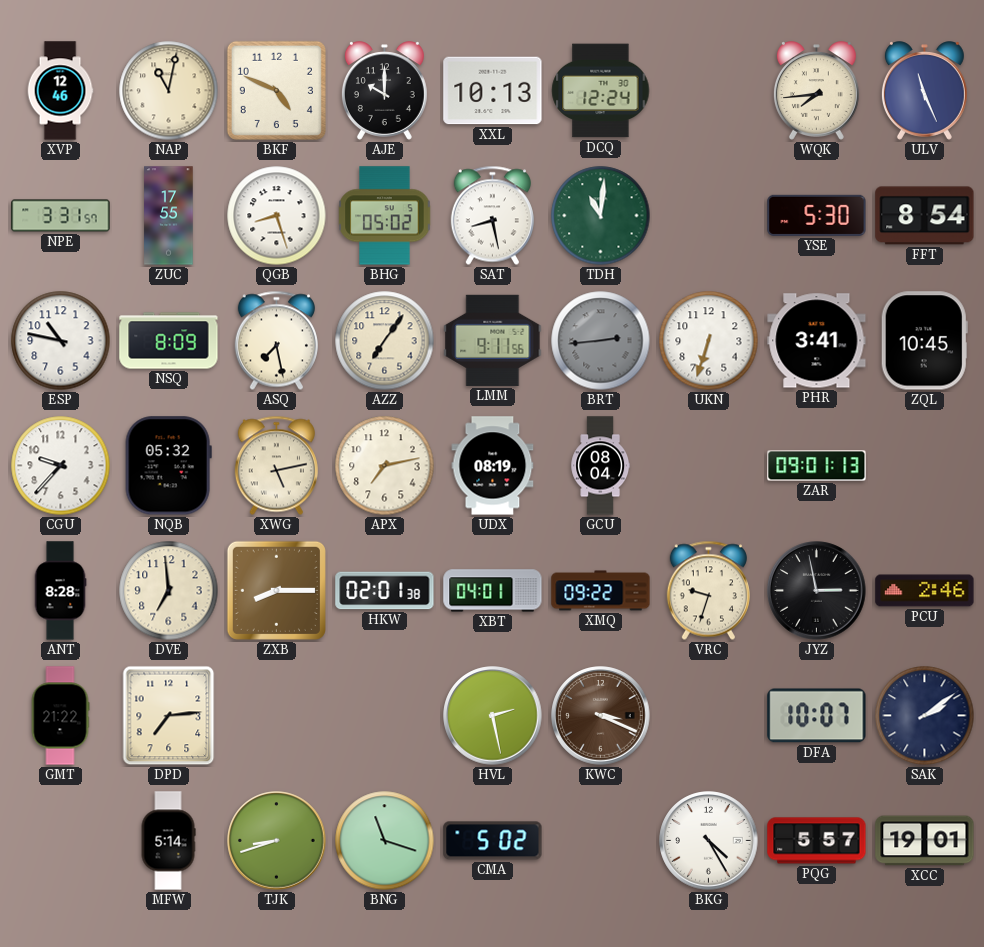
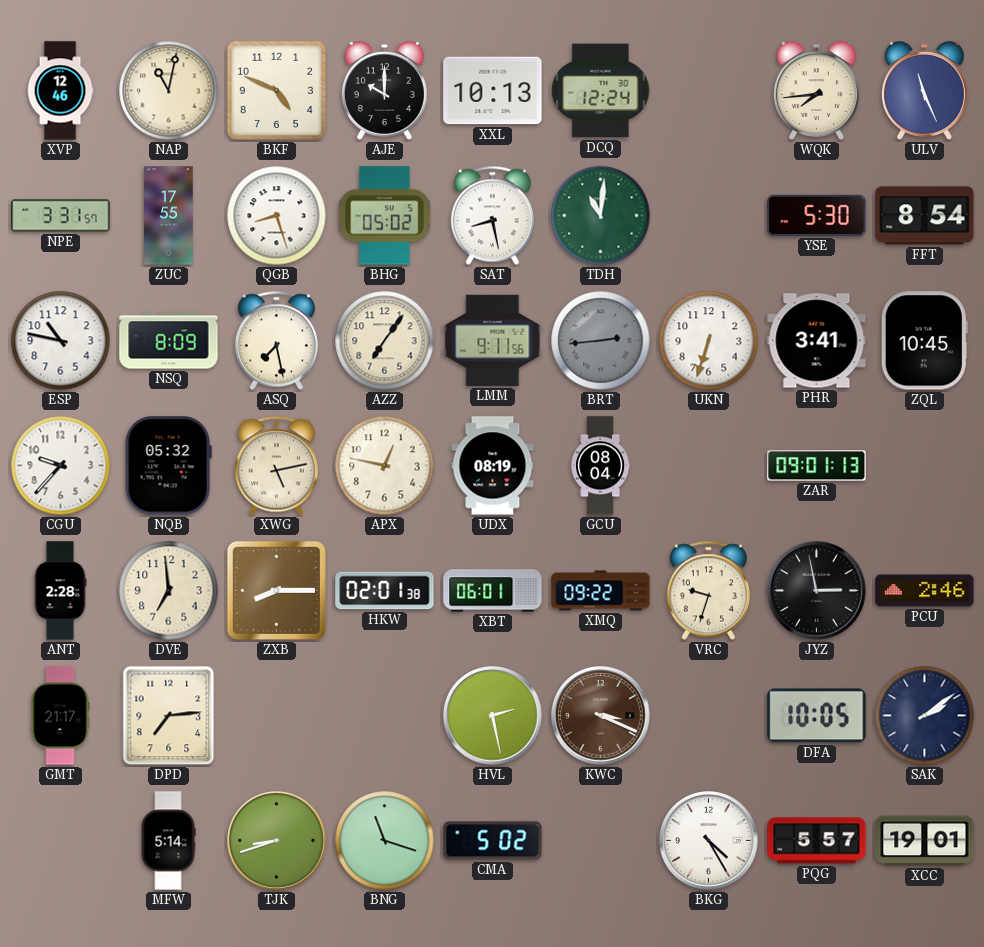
APX: 7:13 -> 12:47
ANT: 8:28 -> 2:28
XBT: 04:01 -> 06:01
GMT: 21:22 -> 21:17
DFA: 10:07 -> 10:05
